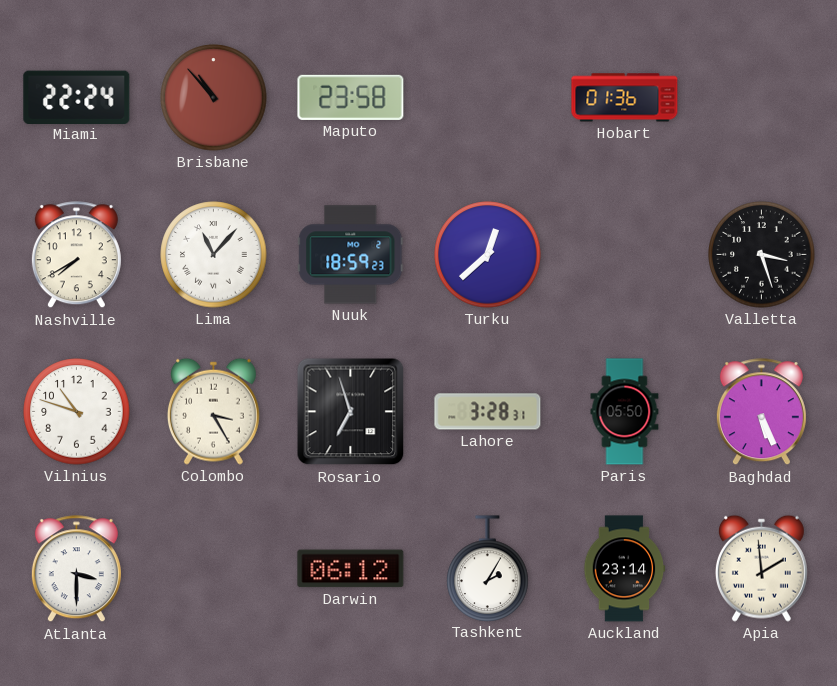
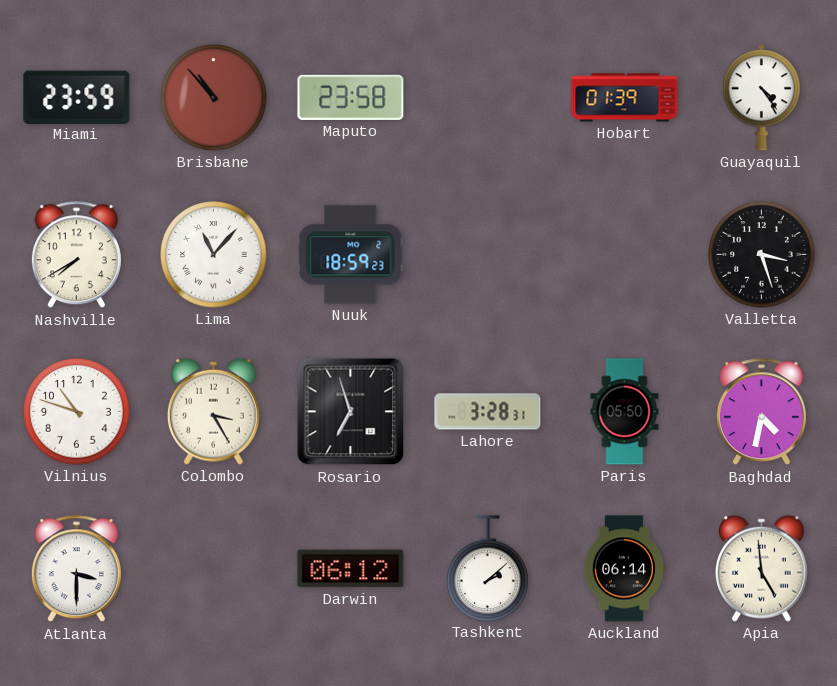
Miami: 22:24 -> 23:59
Hobart: 01:36 -> 01:39
Guayaquil: none -> 4:24
Turku: 12:38 -> none
Baghdad: 5:26 -> 4:32
Tashkent: 2:05 -> 2:08
Auckland: 23:14 -> 06:14
Apia: 1:59 -> 4:59
